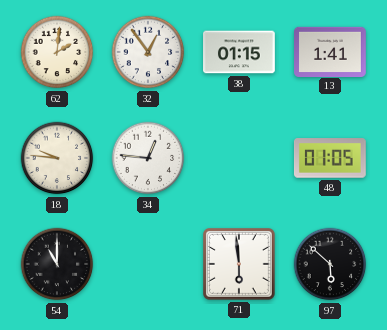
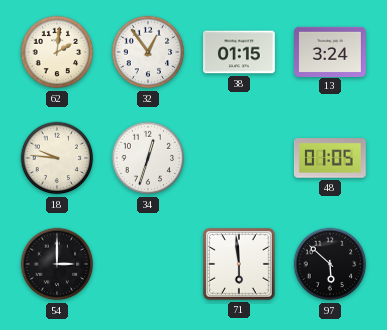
13: 1:41 -> 3:24
34: 12:46 -> 12:33
54: 11:00 -> 3:00
